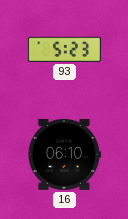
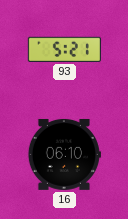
93: 5:23 -> 5:21
